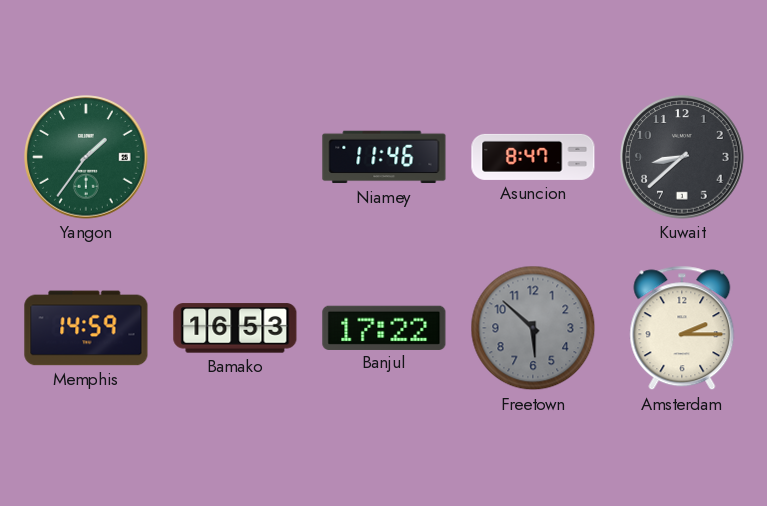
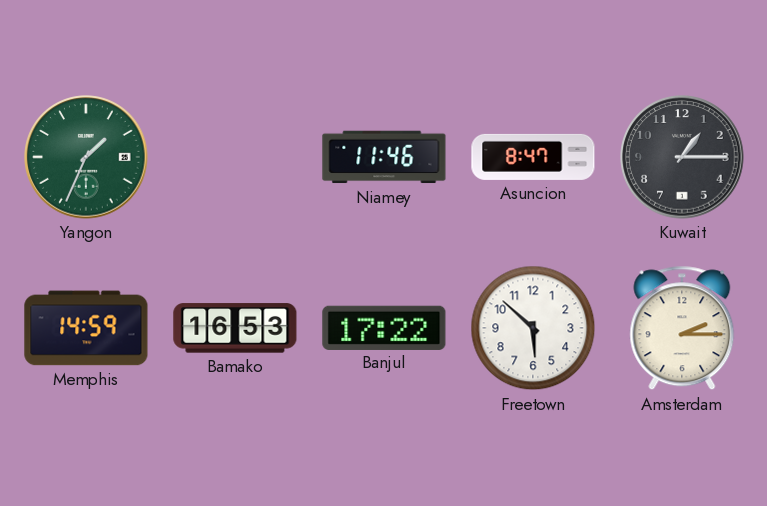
Yangon: 1:36 -> 1:34
Kuwait: 8:38 -> 1:15
Freetown dial: grey -> white
